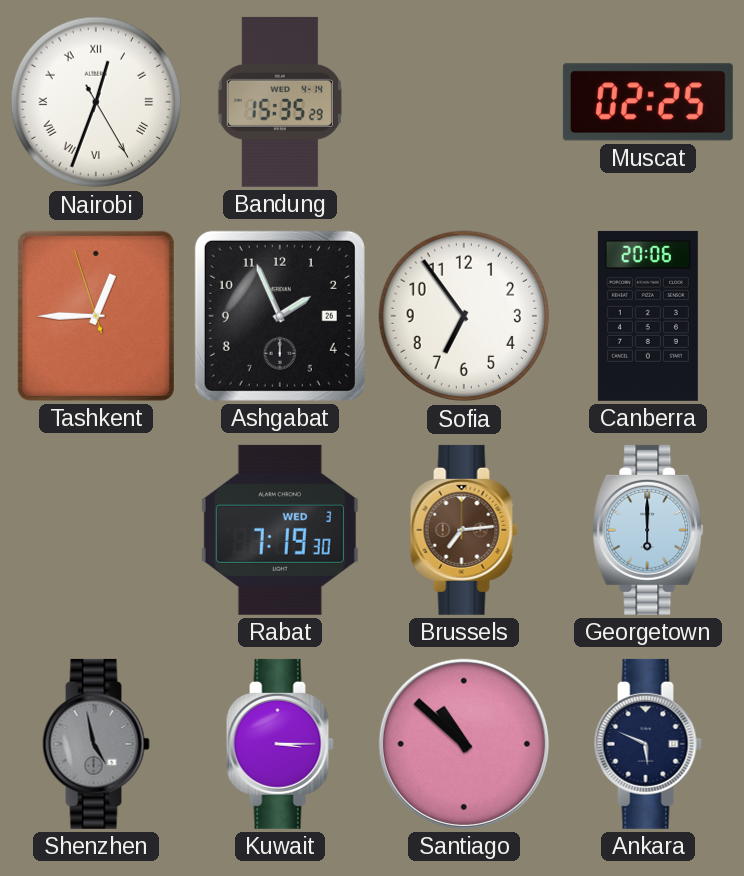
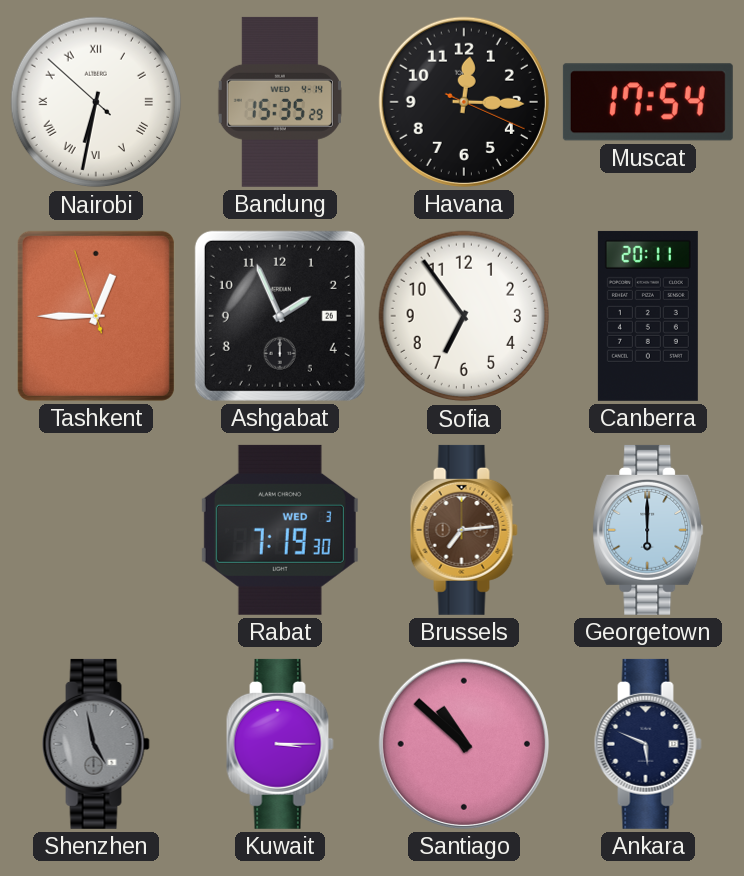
Nairobi: 12:33 -> 6:31
Havana: none -> 12:15
Muscat: 02:25 -> 17:54
Canberra: 20:06 -> 20:11
